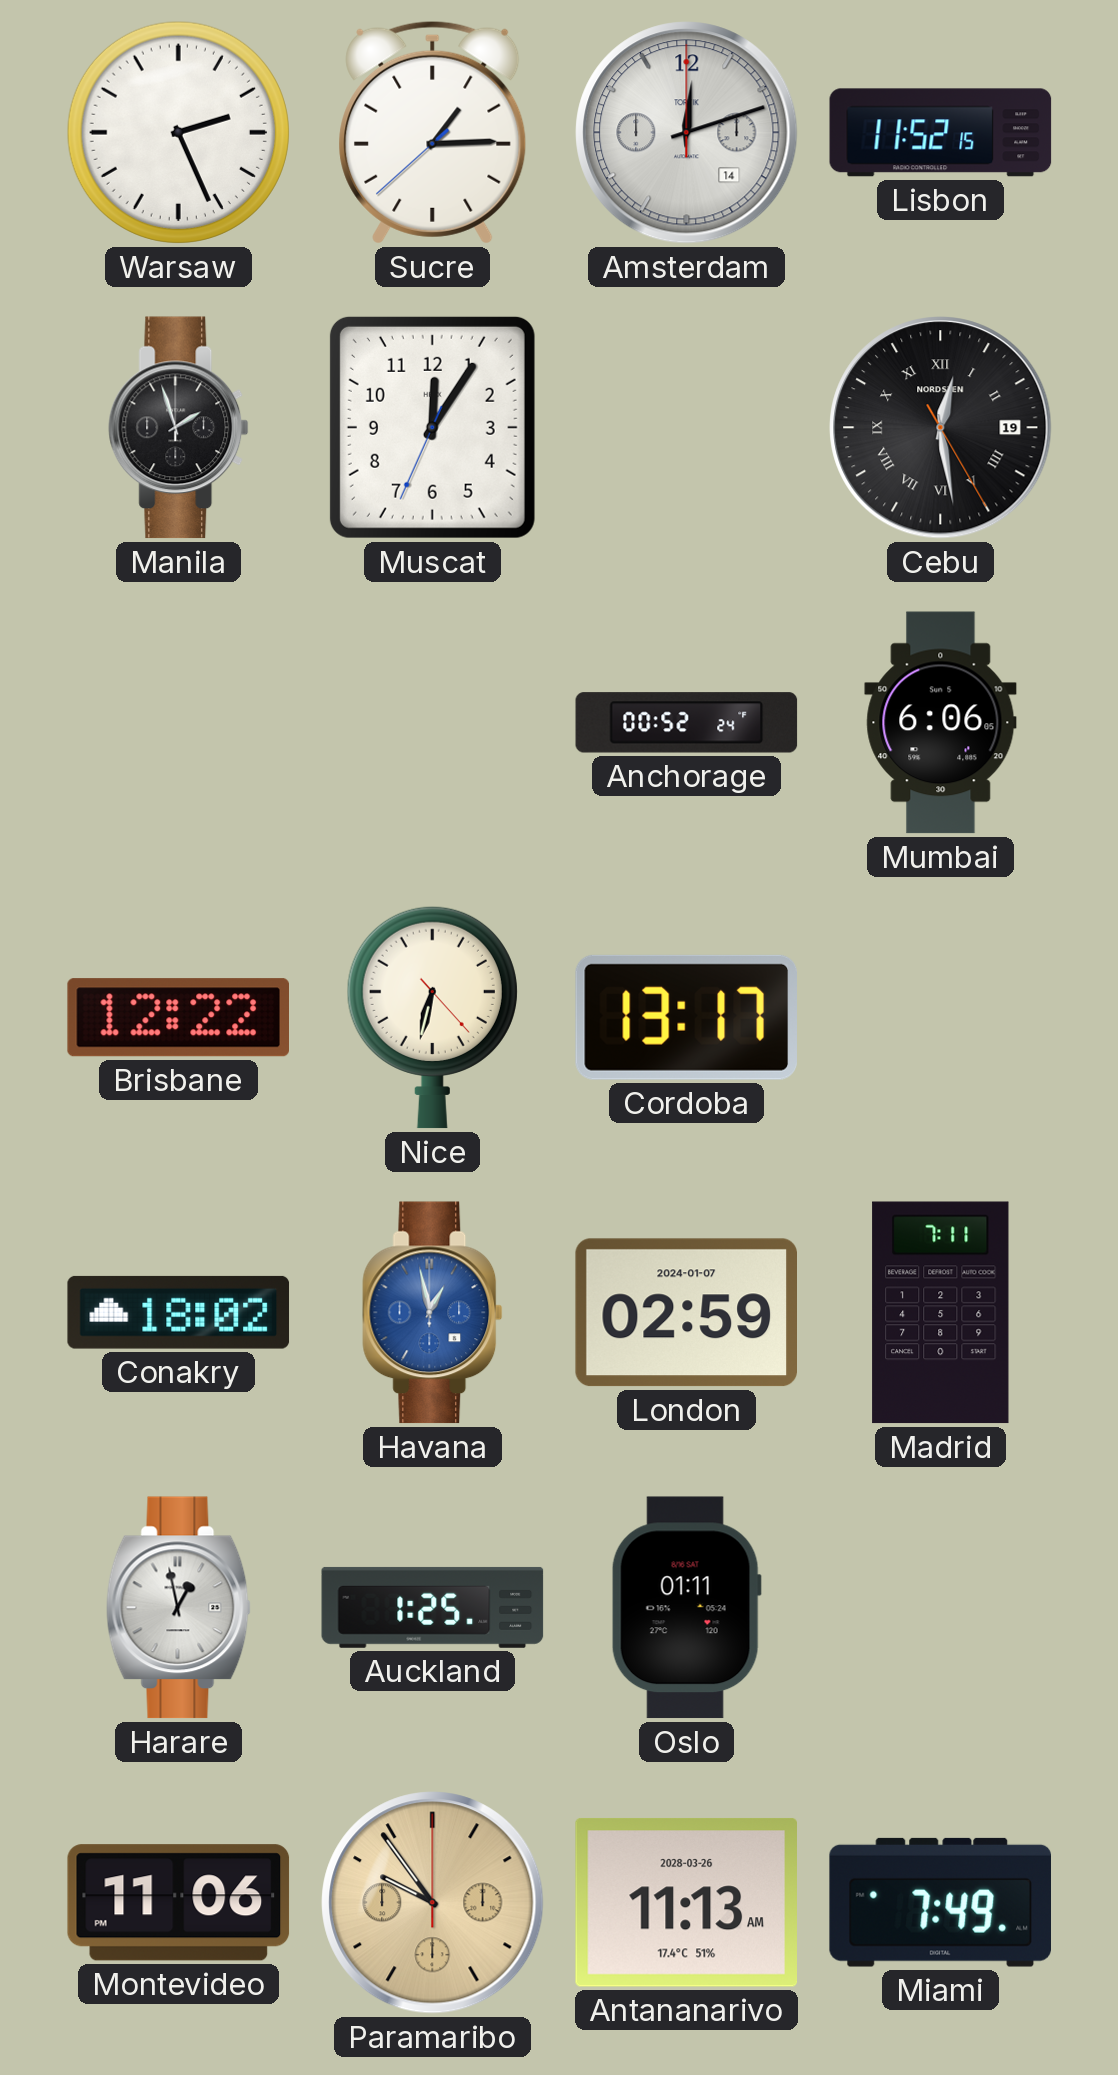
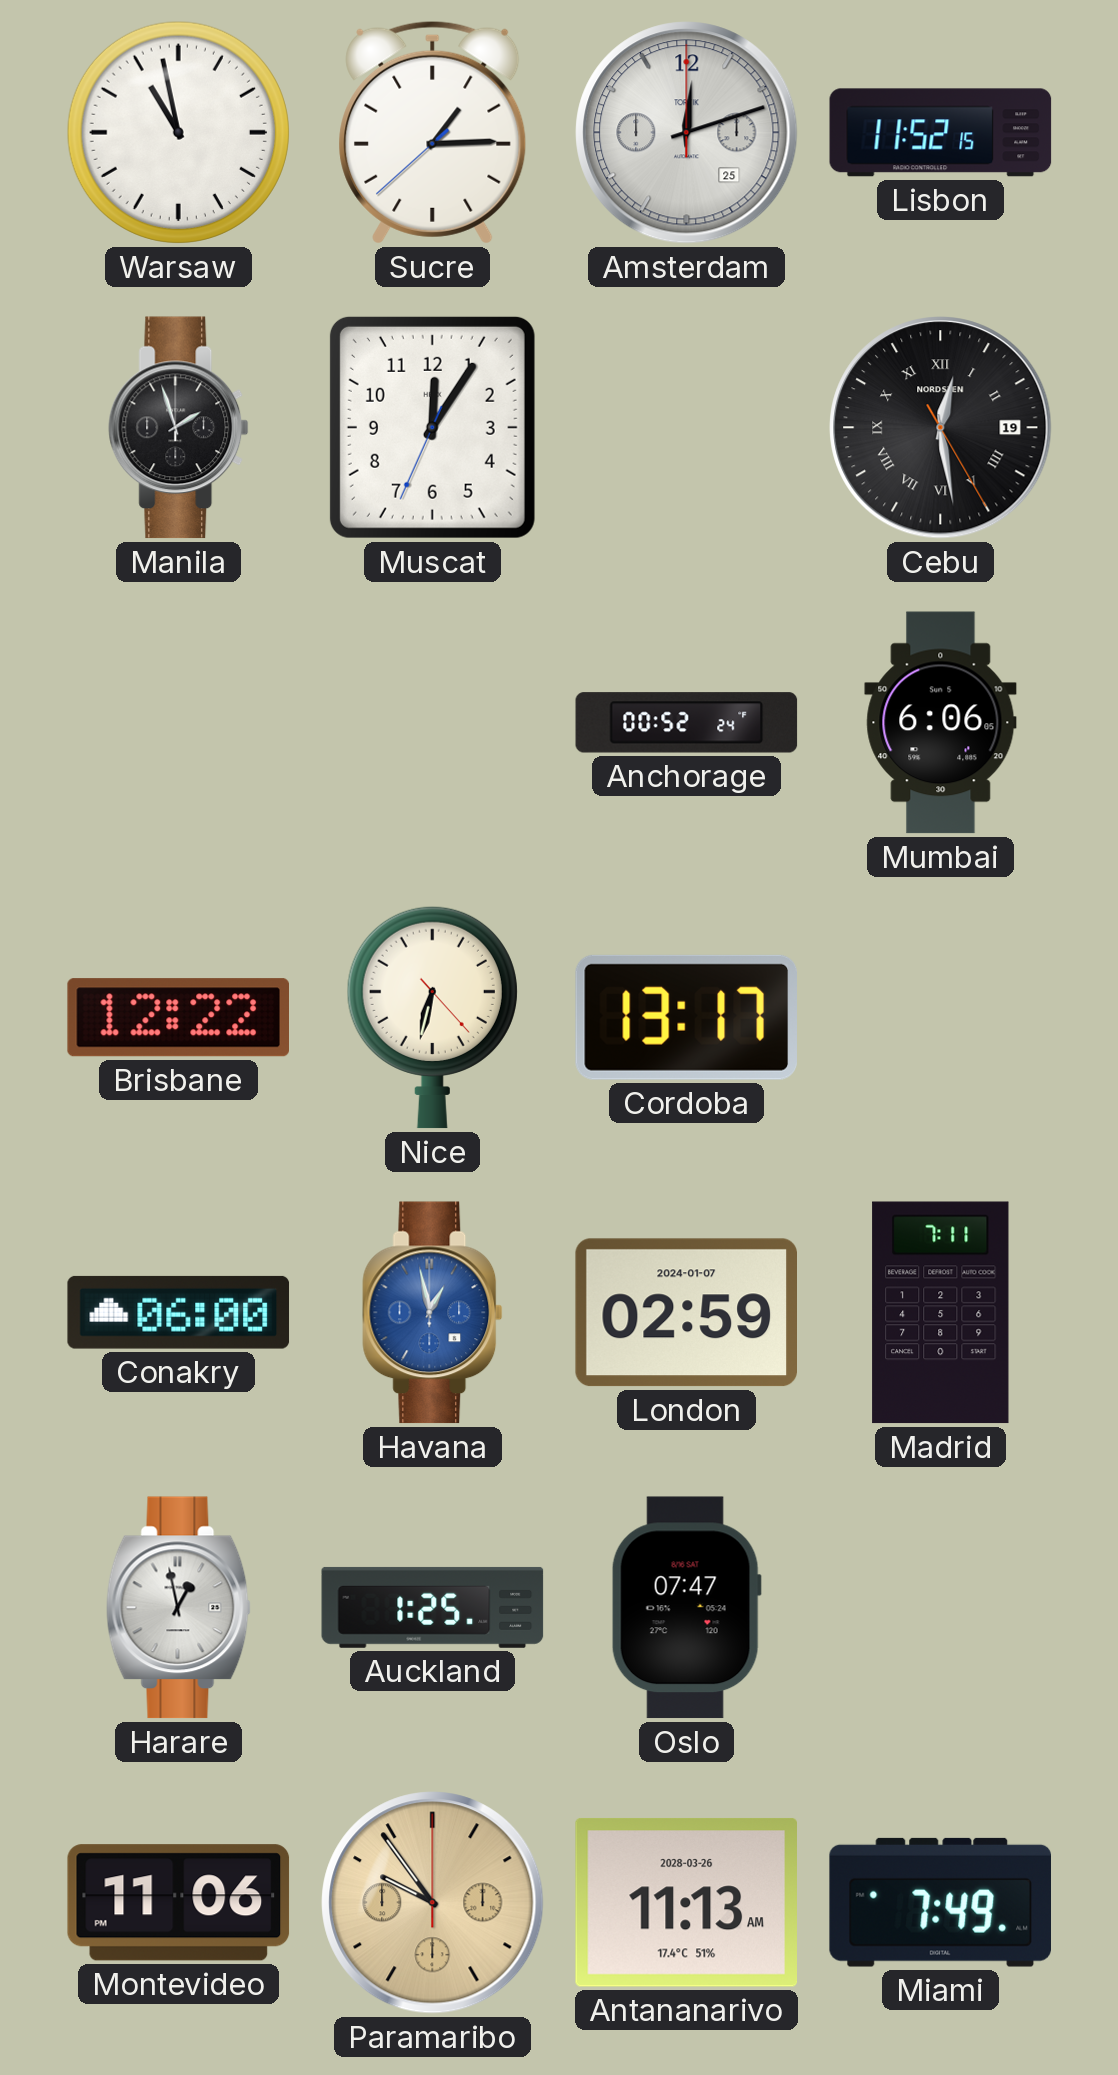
Warsaw: 2:26 -> 10:58
Amsterdam date: 14 -> 25
Conakry: 18:02 -> 06:00
Oslo: 01:11 -> 07:47
